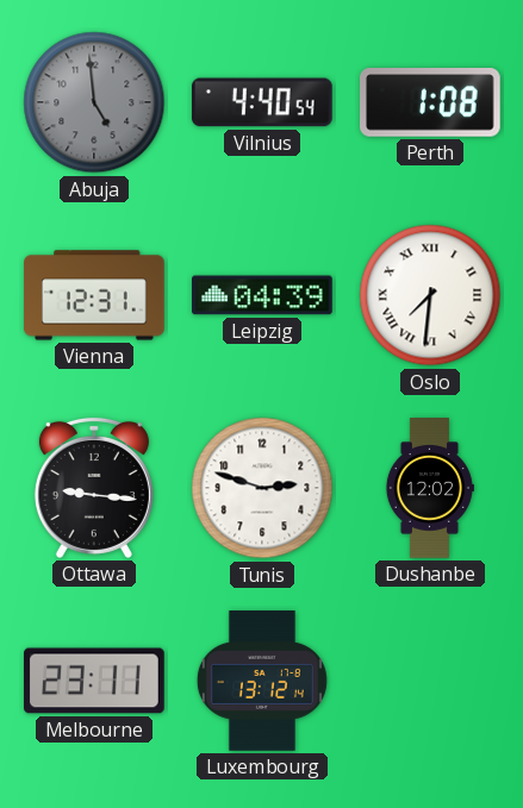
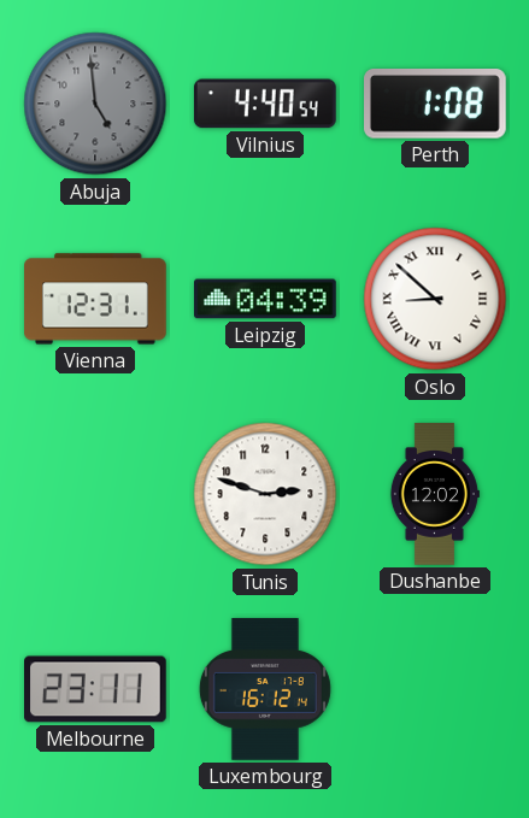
Oslo: 7:31 -> 8:52
Ottawa: 9:16 -> none
Luxembourg: 13:12 -> 16:12
